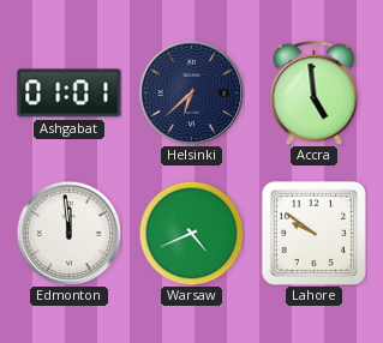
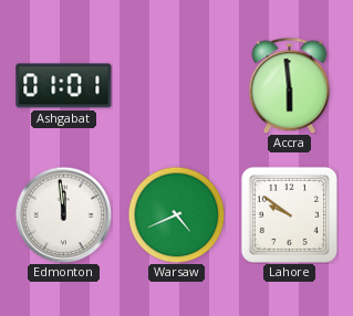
Helsinki: 6:38 -> none
Accra: 4:59 -> 5:59
